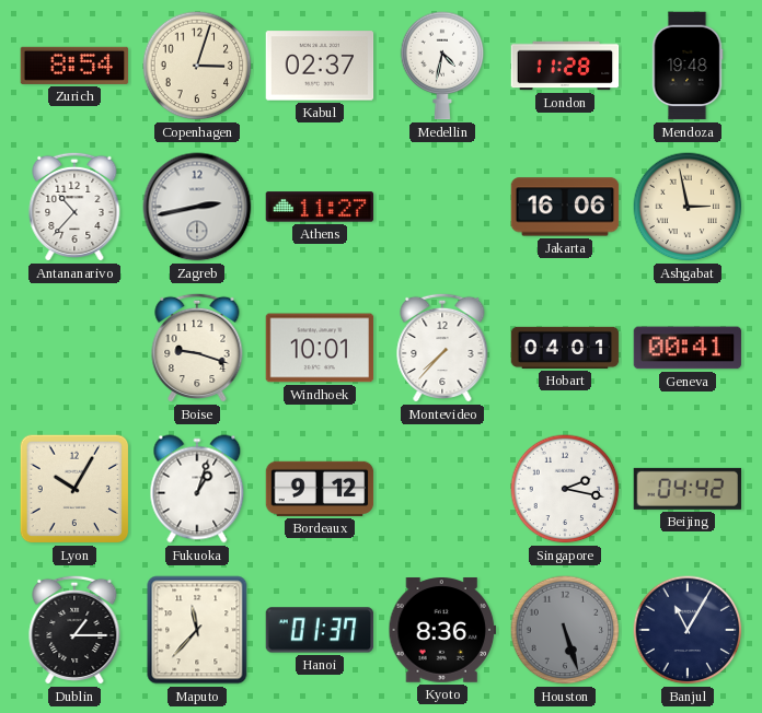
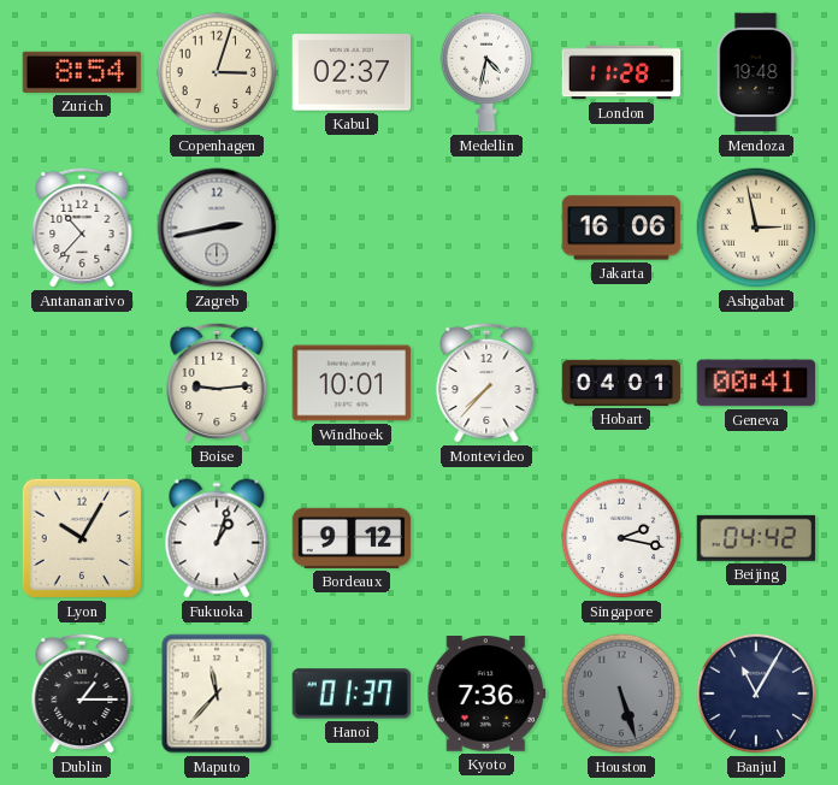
Athens: 11:27 -> none
Boise: 9:18 -> 9:14
Kyoto: 8:36 -> 7:36
